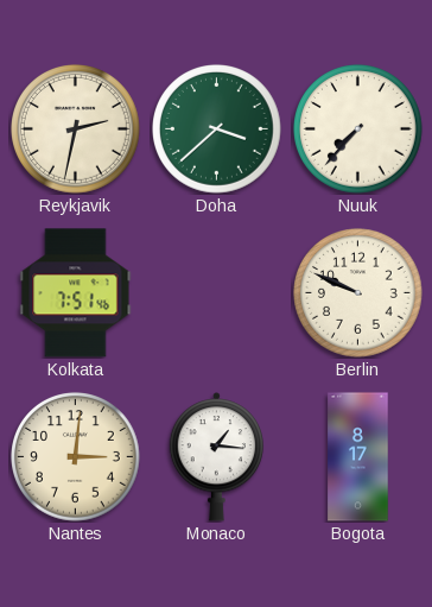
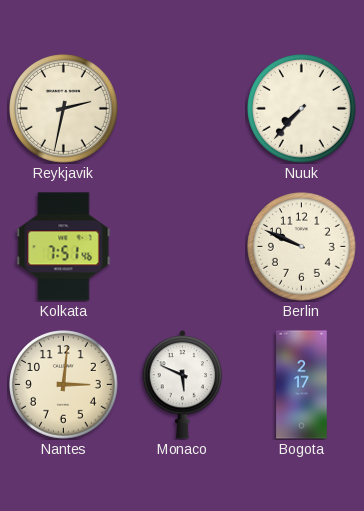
Doha: 3:38 -> none
Monaco: 1:16 -> 5:49
Bogota: 8:17 -> 2:17
